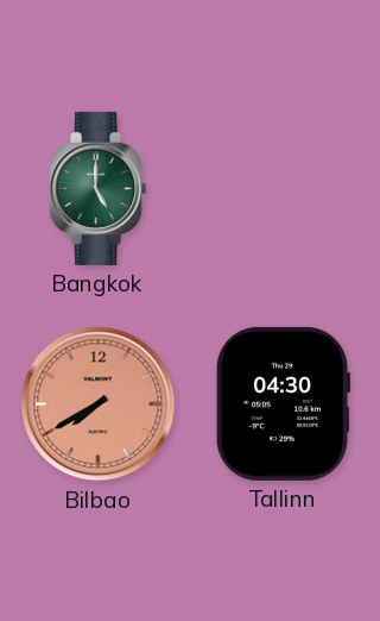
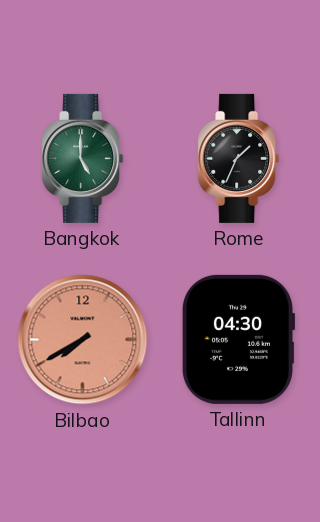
Rome: none -> 1:34
